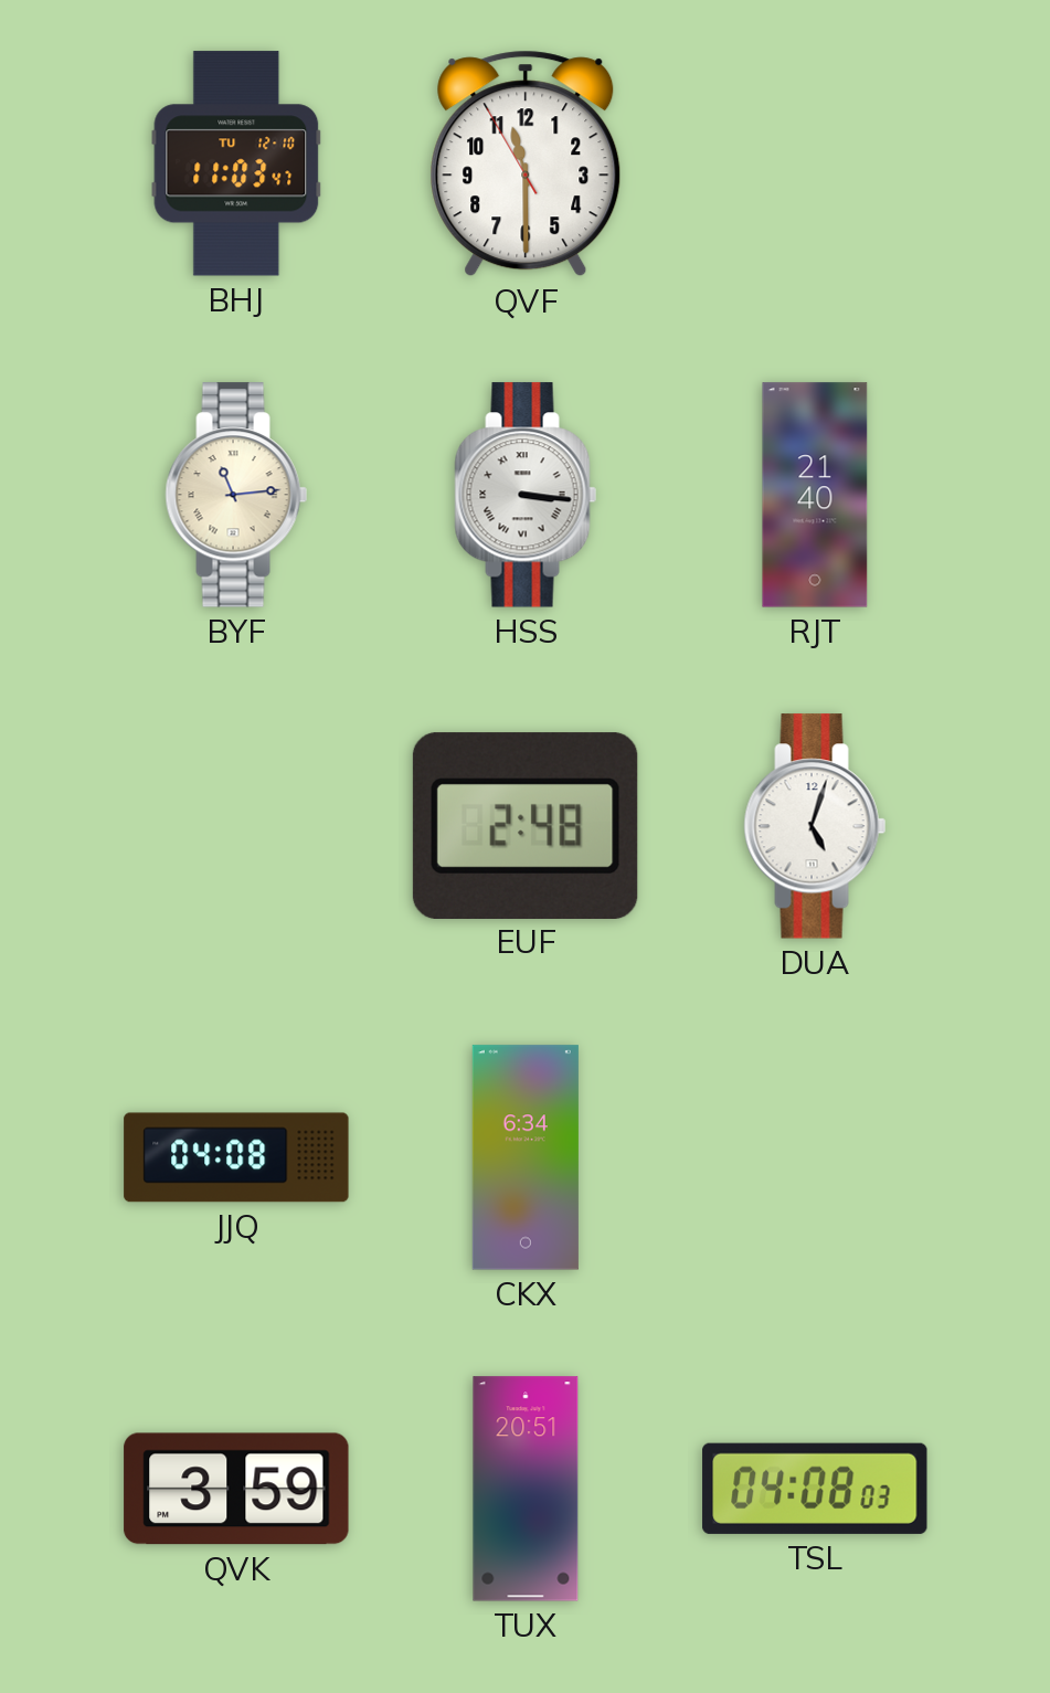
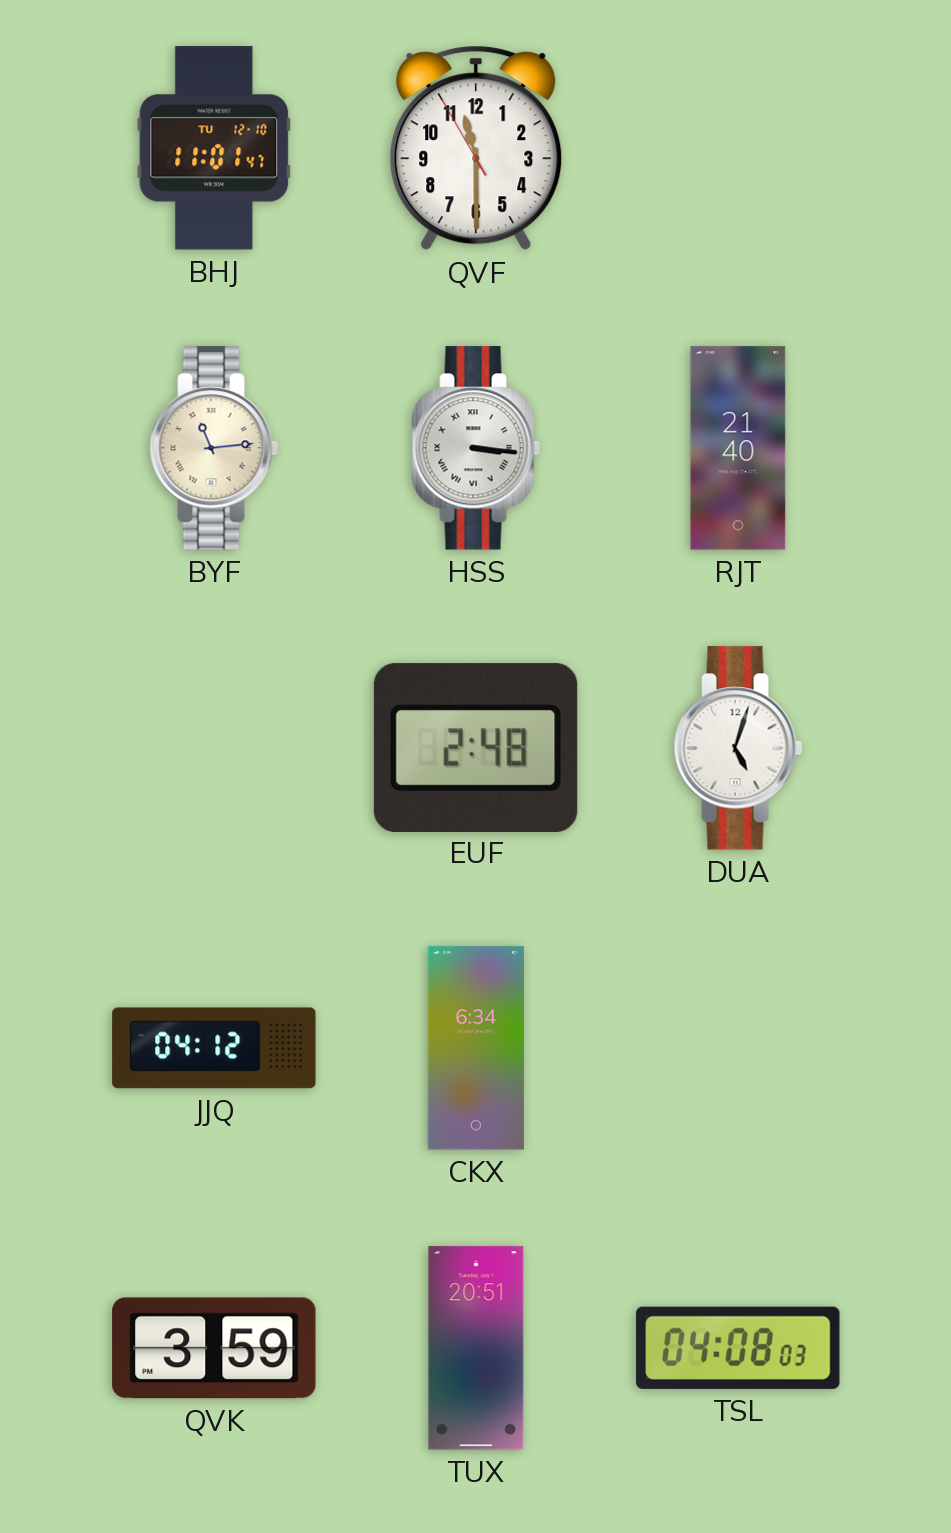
BHJ: 11:03 -> 11:01
JJQ: 04:08 -> 04:12
